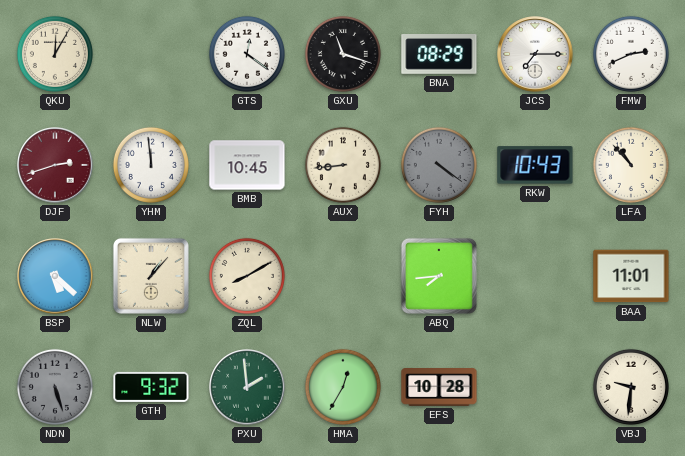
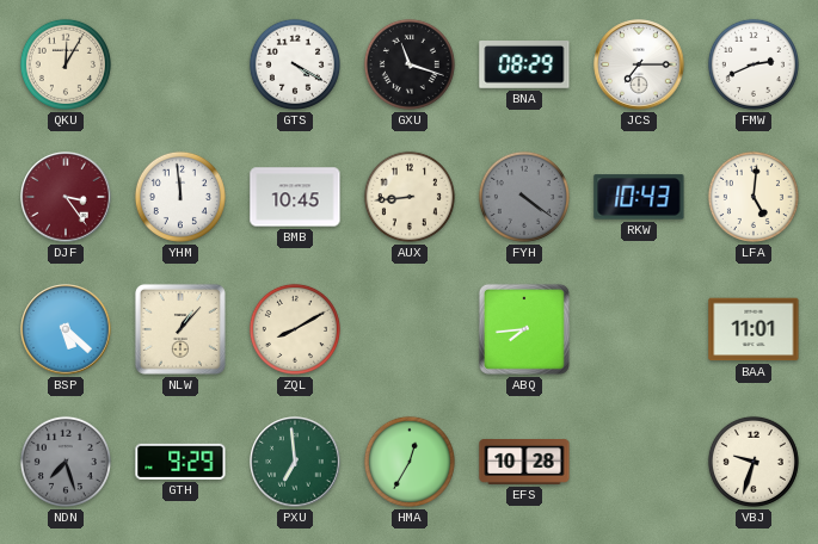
GTS: 12:21 -> 4:20
DJF: 2:42 -> 3:24
LFA: 10:53 -> 5:01
NDN: 5:27 -> 7:27
GTH: 9:32 -> 9:29
PXU: 1:59 -> 6:59
VBJ: 9:31 -> 9:33
